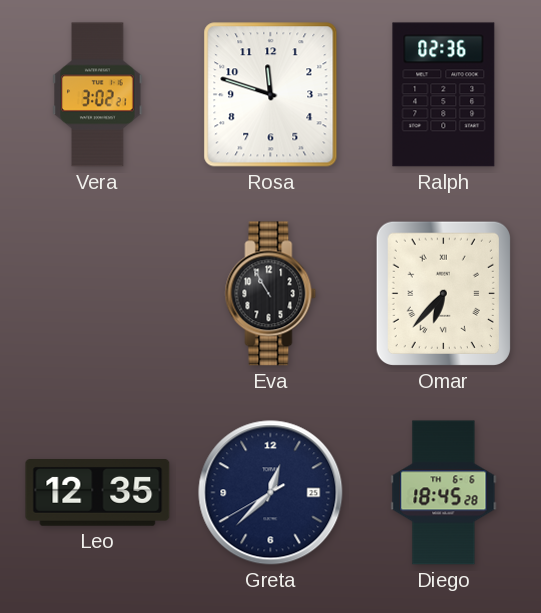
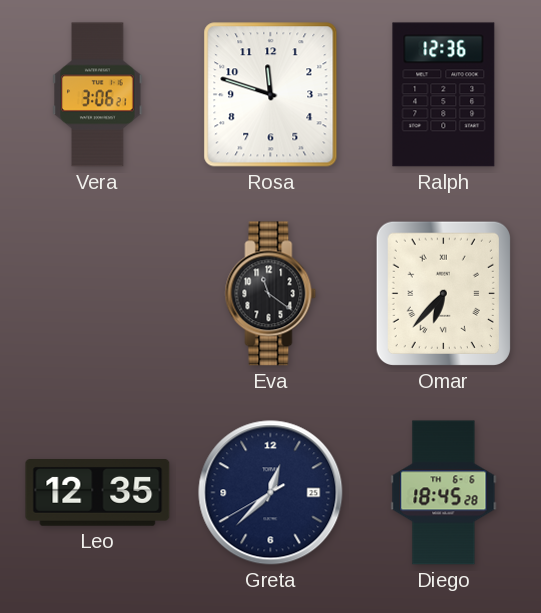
Vera: 3:02 -> 3:06
Ralph: 02:36 -> 12:36
Eva: 10:55 -> 11:21
